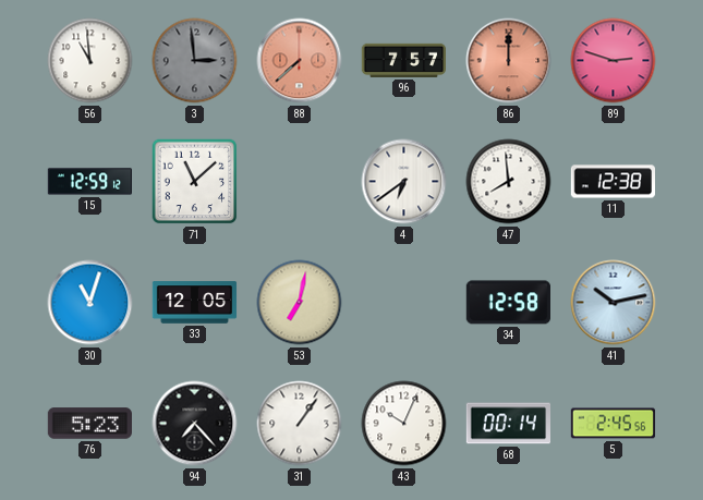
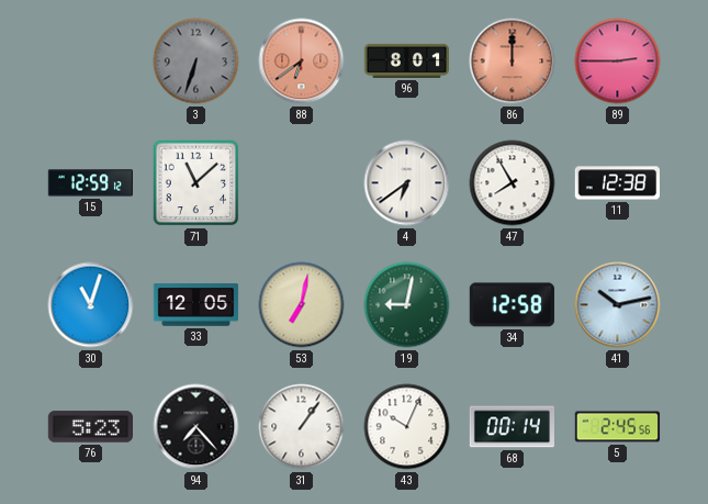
56: 10:59 -> none
3: 2:59 -> 6:33
88: 7:38 -> 6:39
96: 7:57 -> 8:01
89: 2:48 -> 2:45
47: 7:59 -> 7:55
19: none -> 9:02
